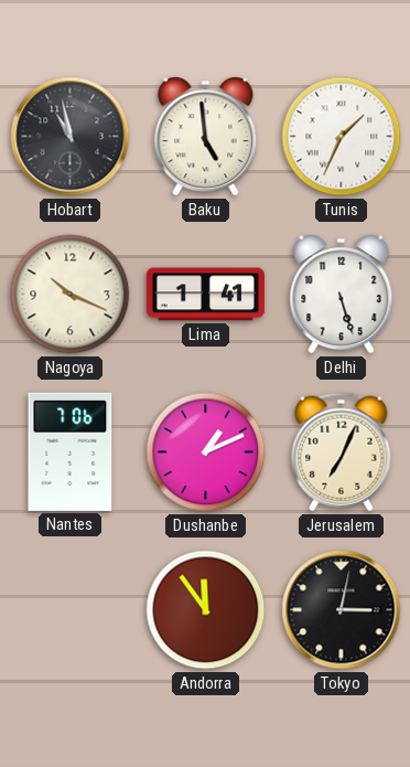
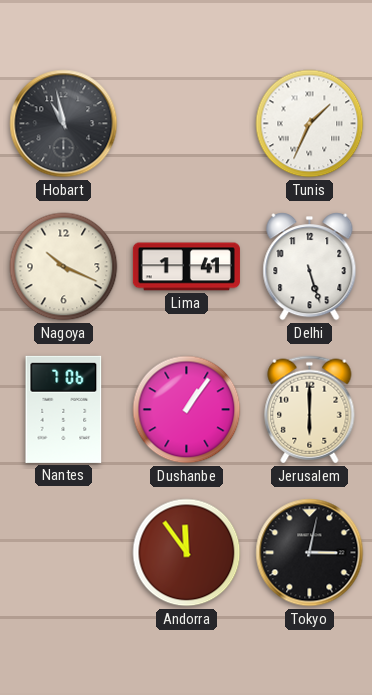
Baku: 4:59 -> none
Dushanbe: 1:11 -> 1:06
Jerusalem: 7:04 -> 6:00
